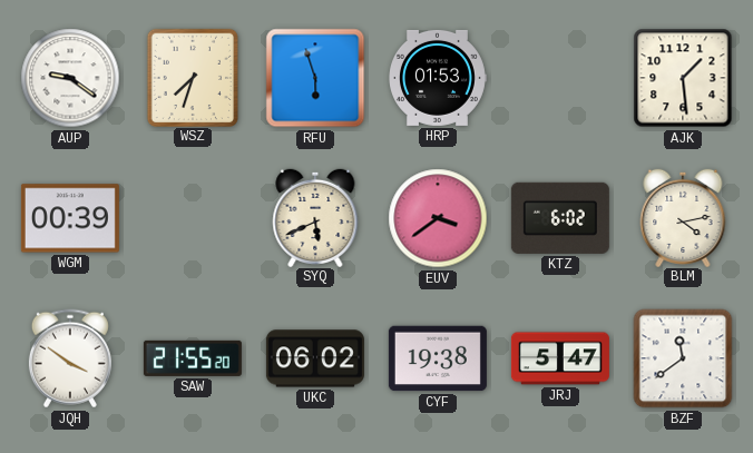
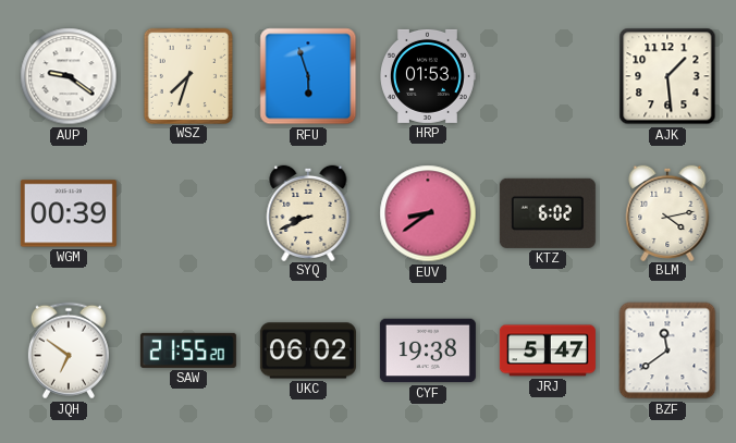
SYQ: 5:41 -> 8:41
EUV: 3:39 -> 8:39
JQH: 3:51 -> 6:51
